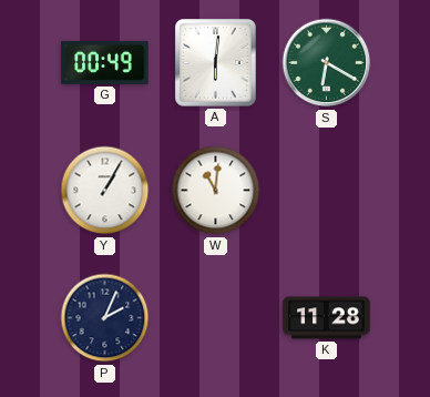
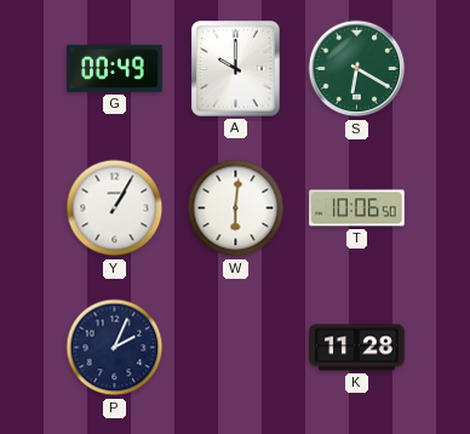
A: 6:01 -> 10:00
W: 11:01 -> 6:01
T: none -> 10:06
